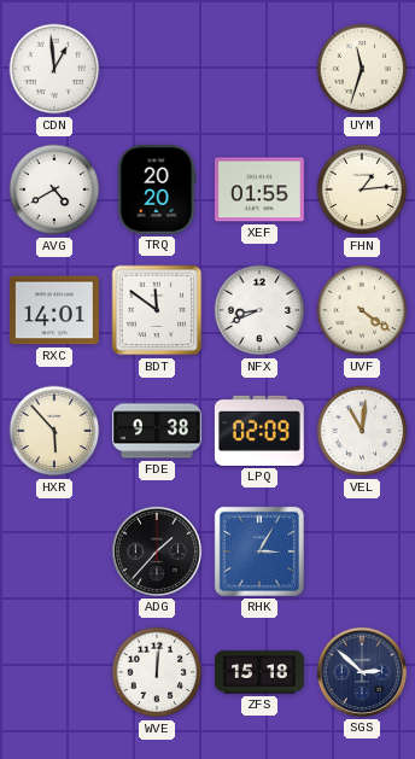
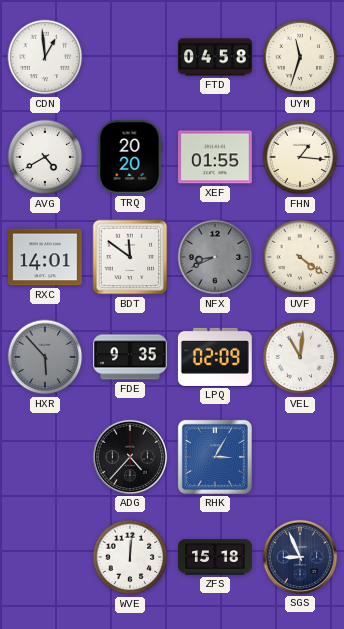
FTD: none -> 04:58
FHN: 1:14 -> 1:16
NFX dial: white -> grey
HXR dial: cream -> grey
FDE: 9:38 -> 9:35
ADG: 1:37 -> 4:37
SGS: 2:52 -> 8:56
